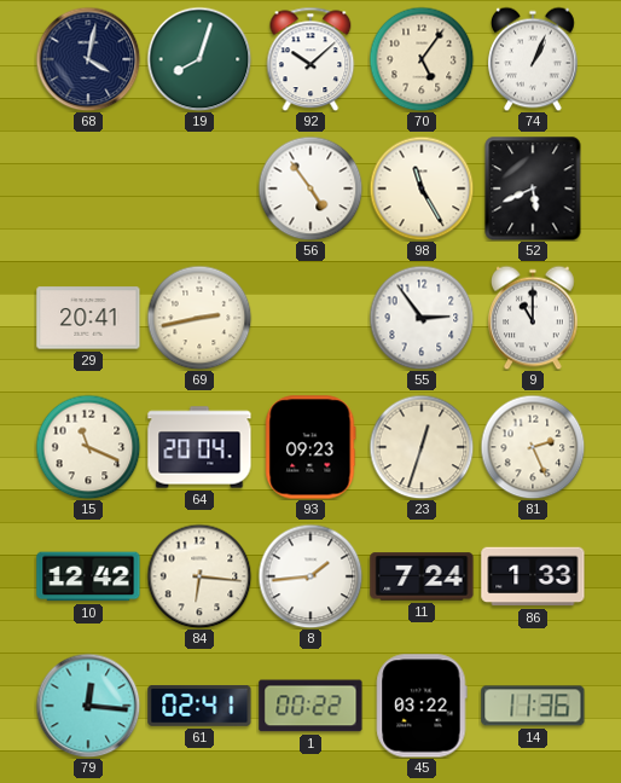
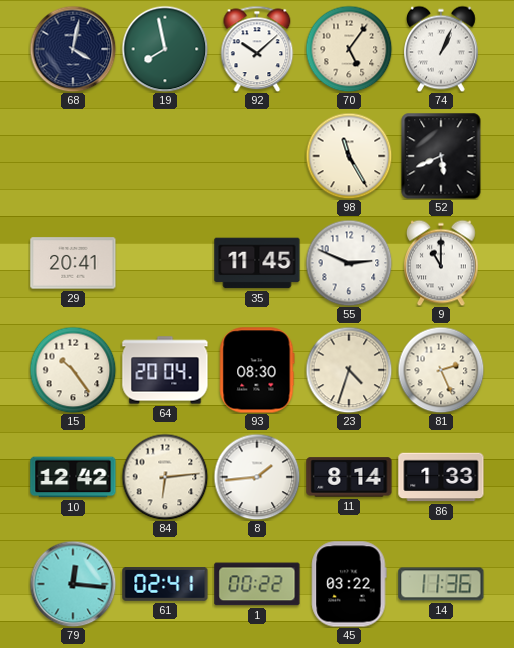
19: 8:03 -> 7:58
56: 4:54 -> none
69: 2:43 -> none
35: none -> 11:45
55: 2:54 -> 2:49
15: 11:19 -> 10:24
93: 09:23 -> 08:30
23: 12:33 -> 4:33
84: 6:16 -> 6:14
11: 7:24 -> 8:14
